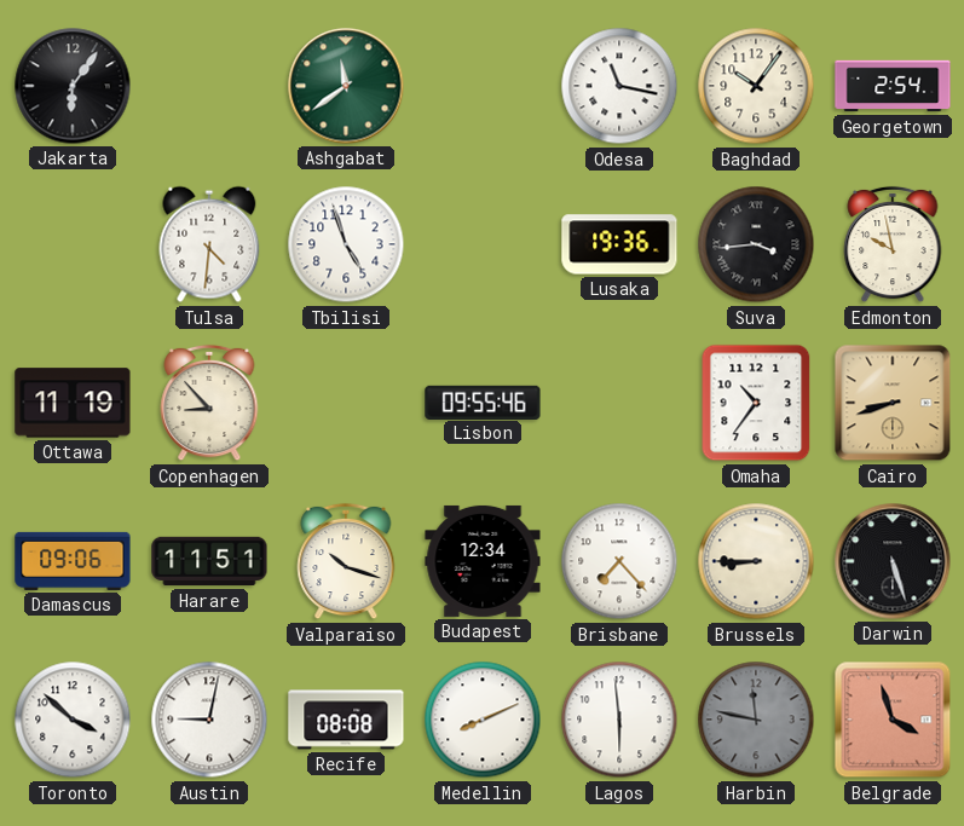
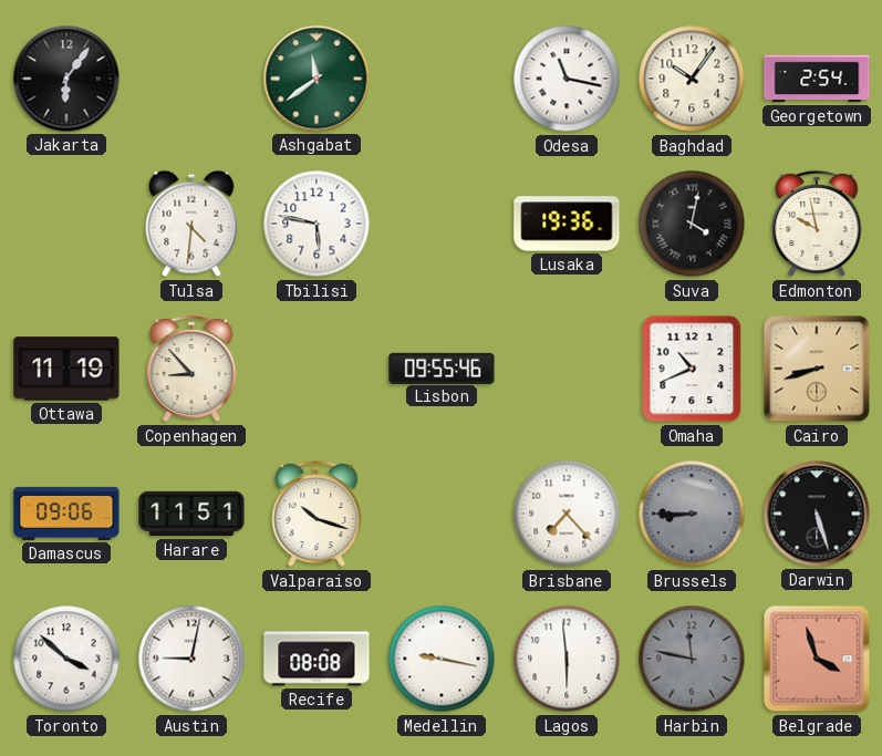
Tbilisi: 4:57 -> 5:47
Suva: 3:44 -> 4:02
Omaha: 10:36 -> 10:41
Budapest: 12:34 -> none
Brussels dial: cream -> grey
Medellin: 8:11 -> 9:17
